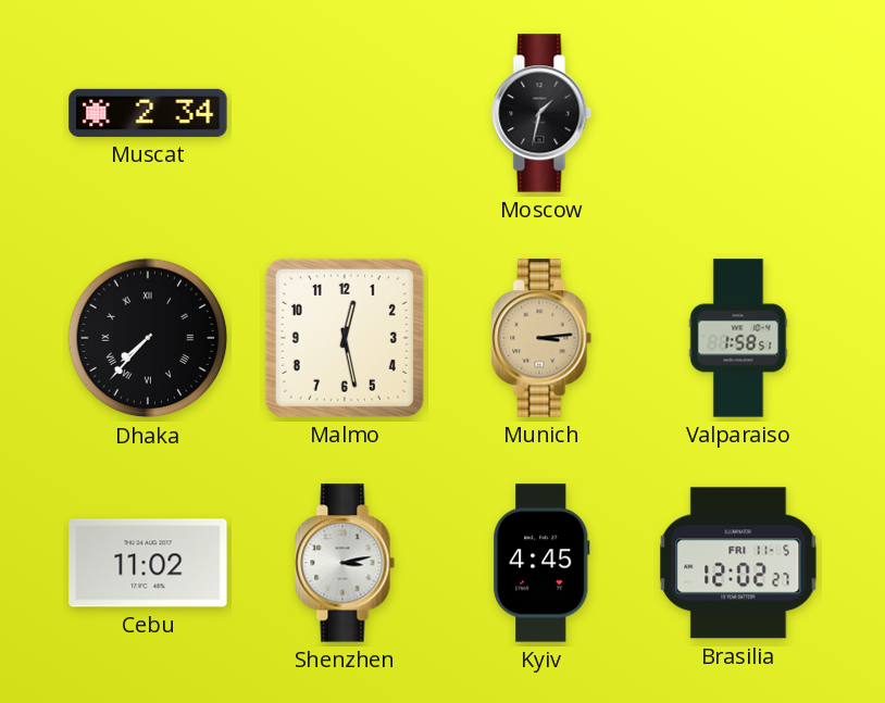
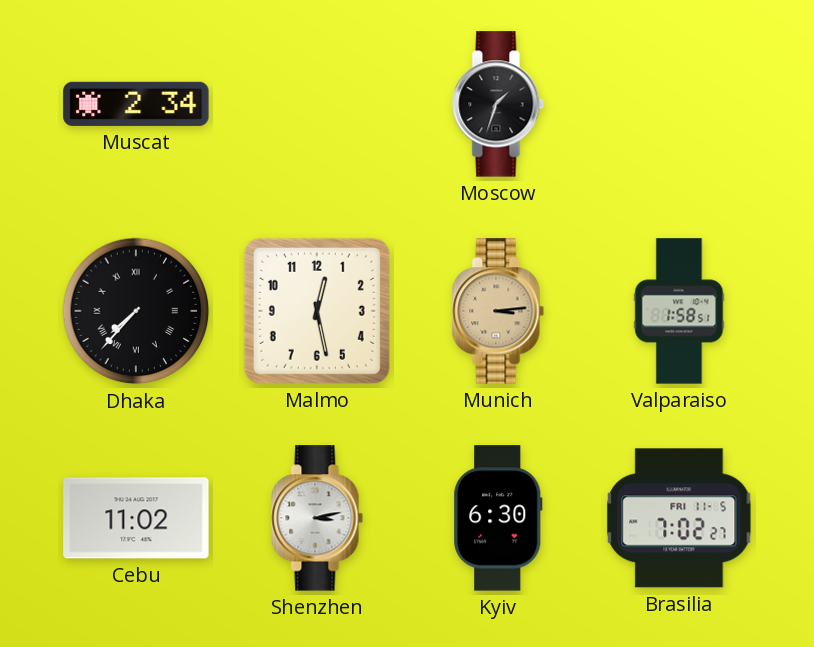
Moscow: 1:32 -> 1:33
Kyiv: 4:45 -> 6:30
Brasilia: 12:02 -> 7:02
